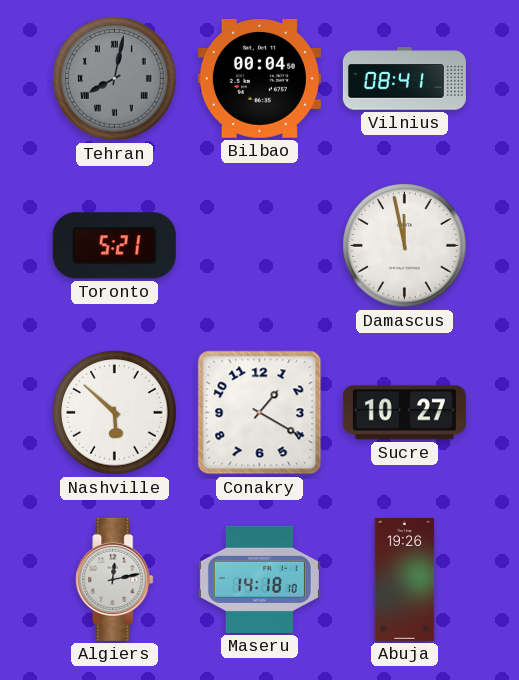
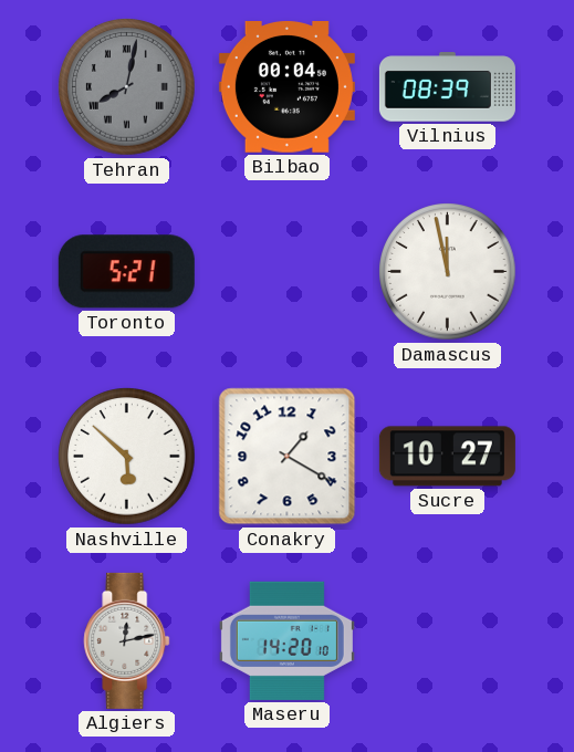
Vilnius: 08:41 -> 08:39
Maseru: 14:18 -> 14:20
Abuja: 19:26 -> none
